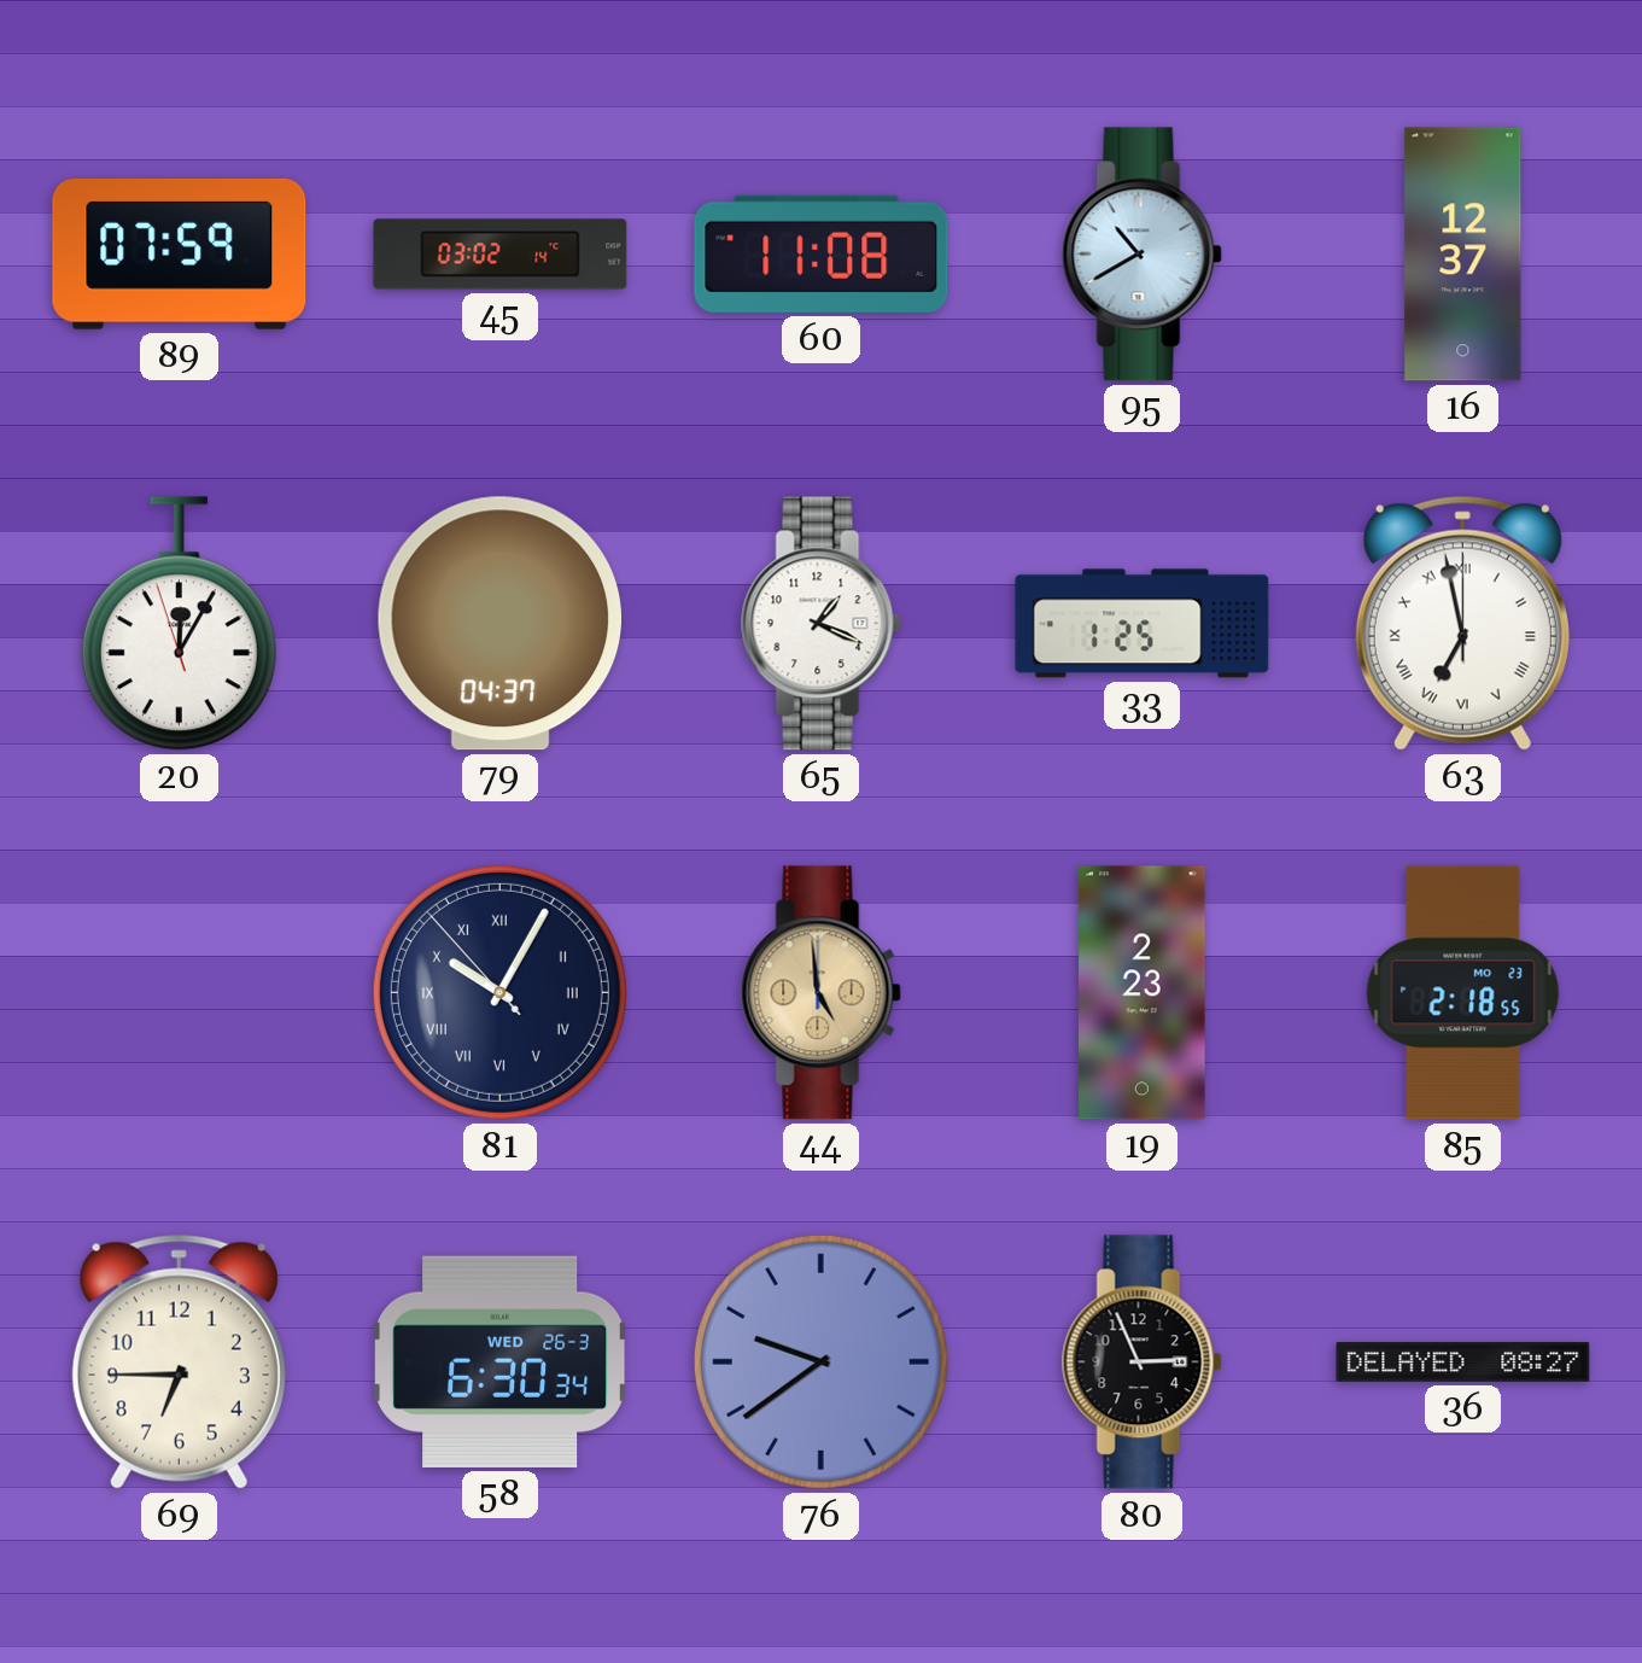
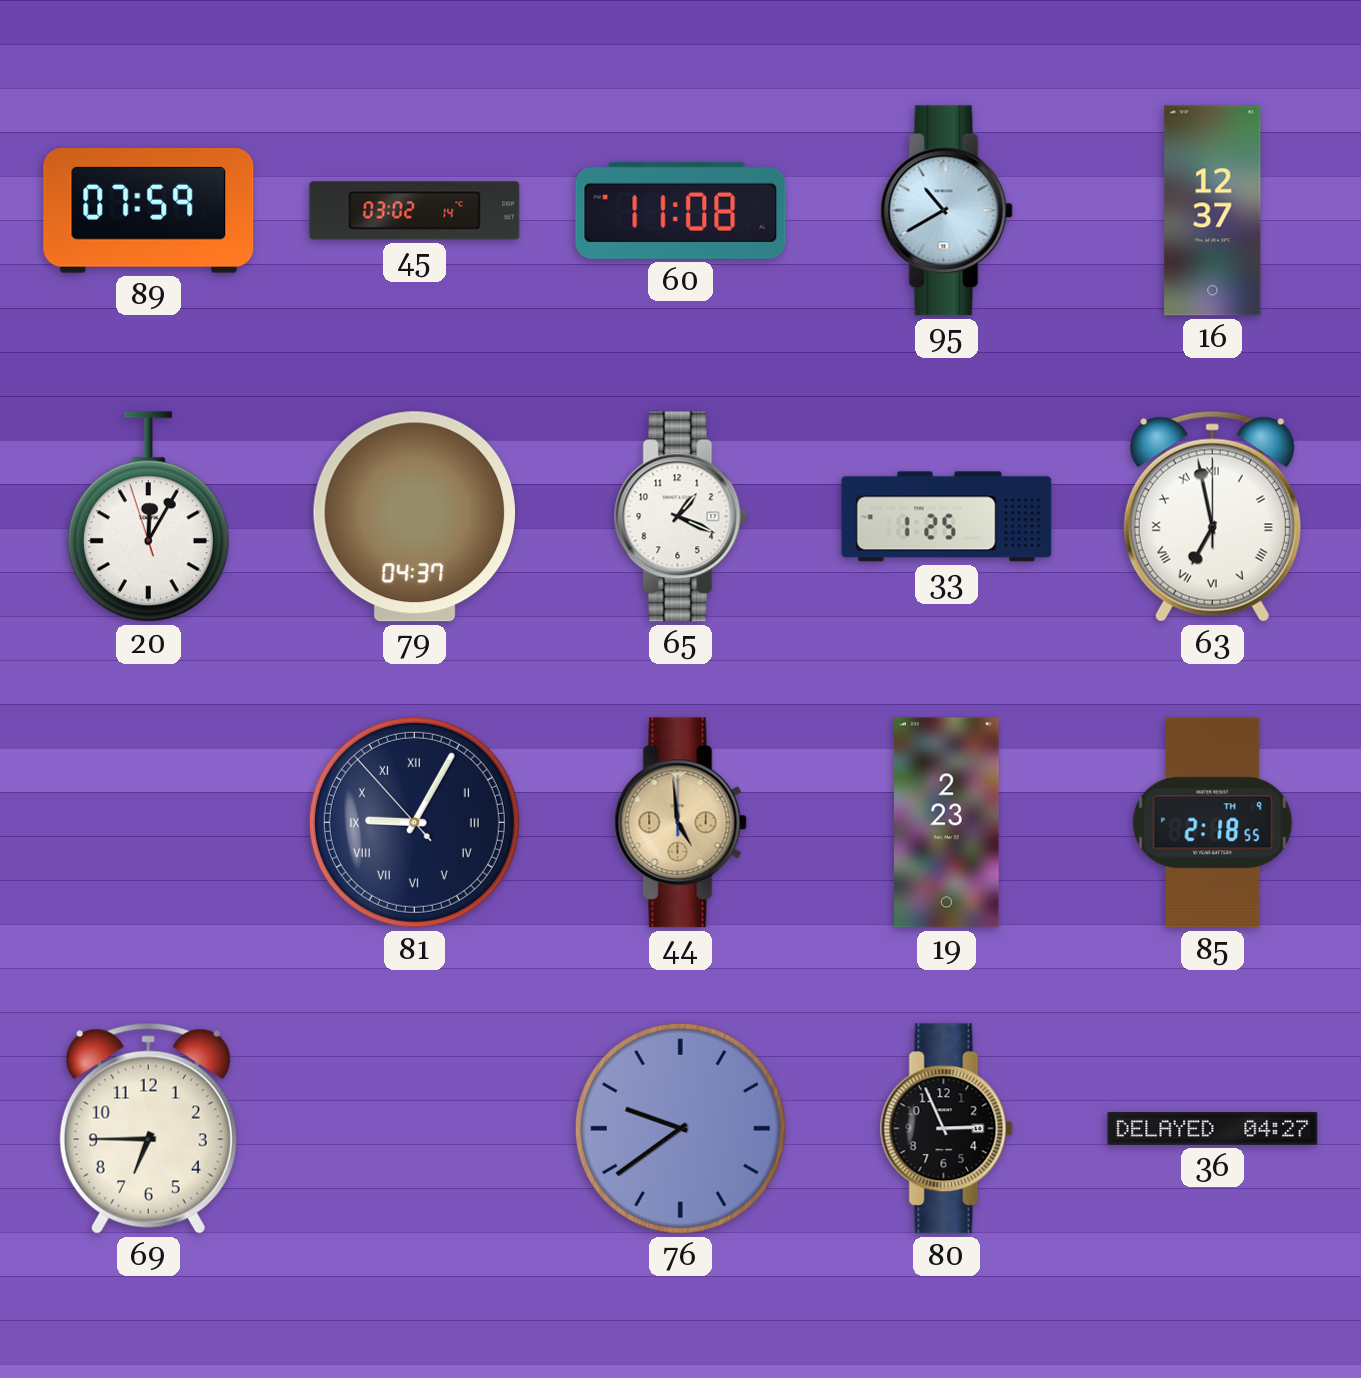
81: 10:04 -> 9:04
85 date: MO 23 -> TH 9
58: 6:30 -> none
36: 08:27 -> 04:27
